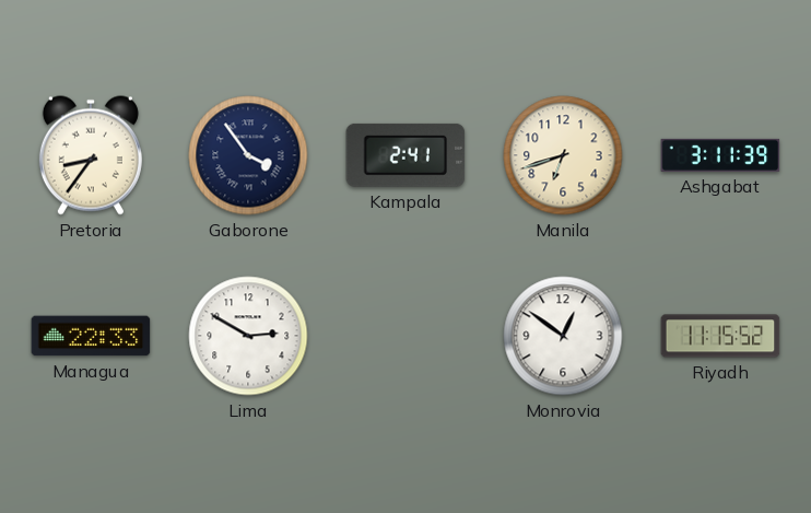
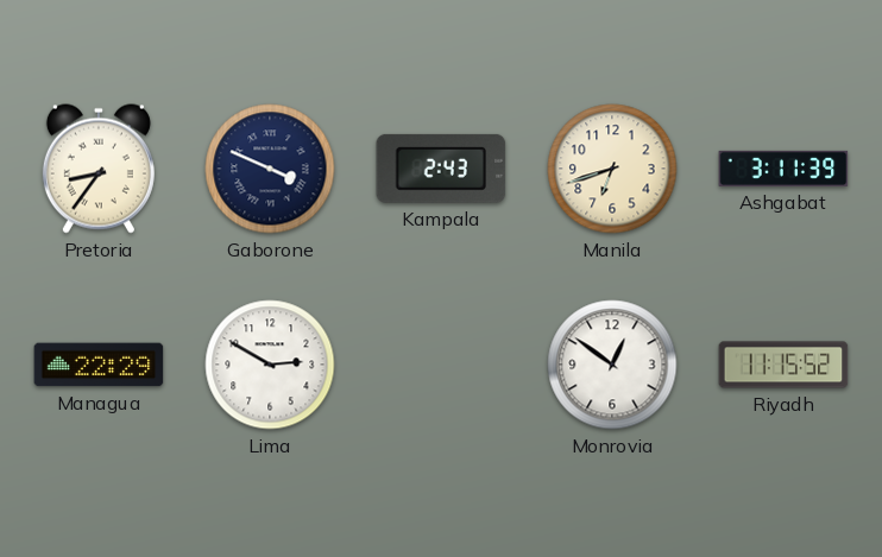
Gaborone: 3:54 -> 3:49
Kampala: 2:41 -> 2:43
Managua: 22:33 -> 22:29
